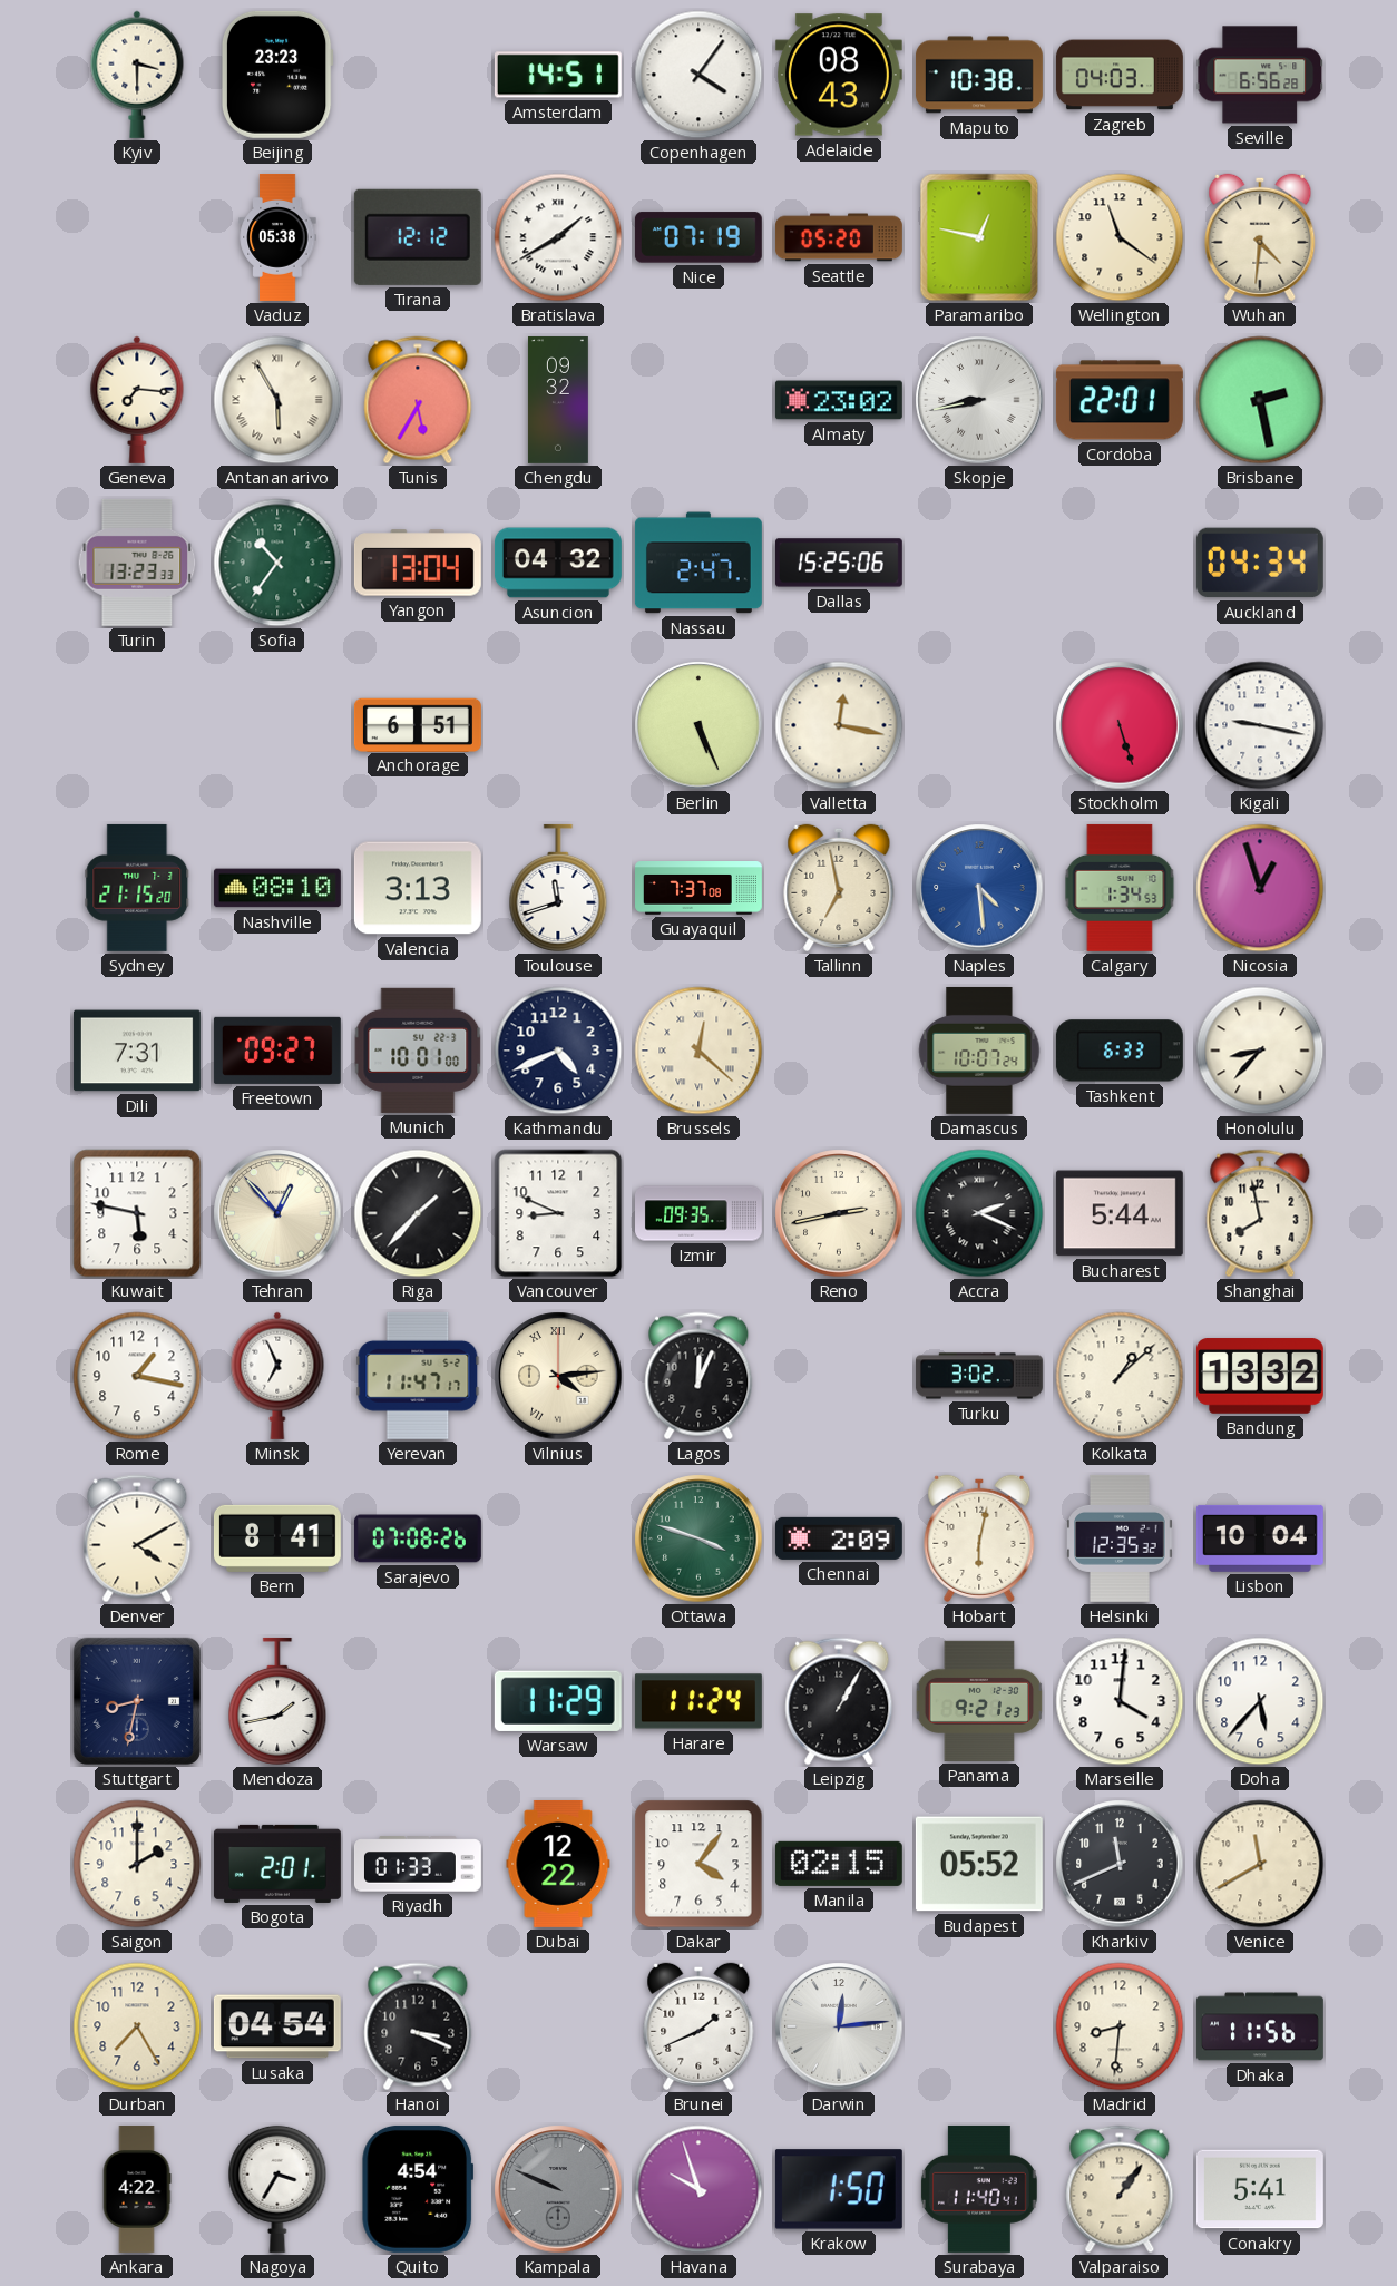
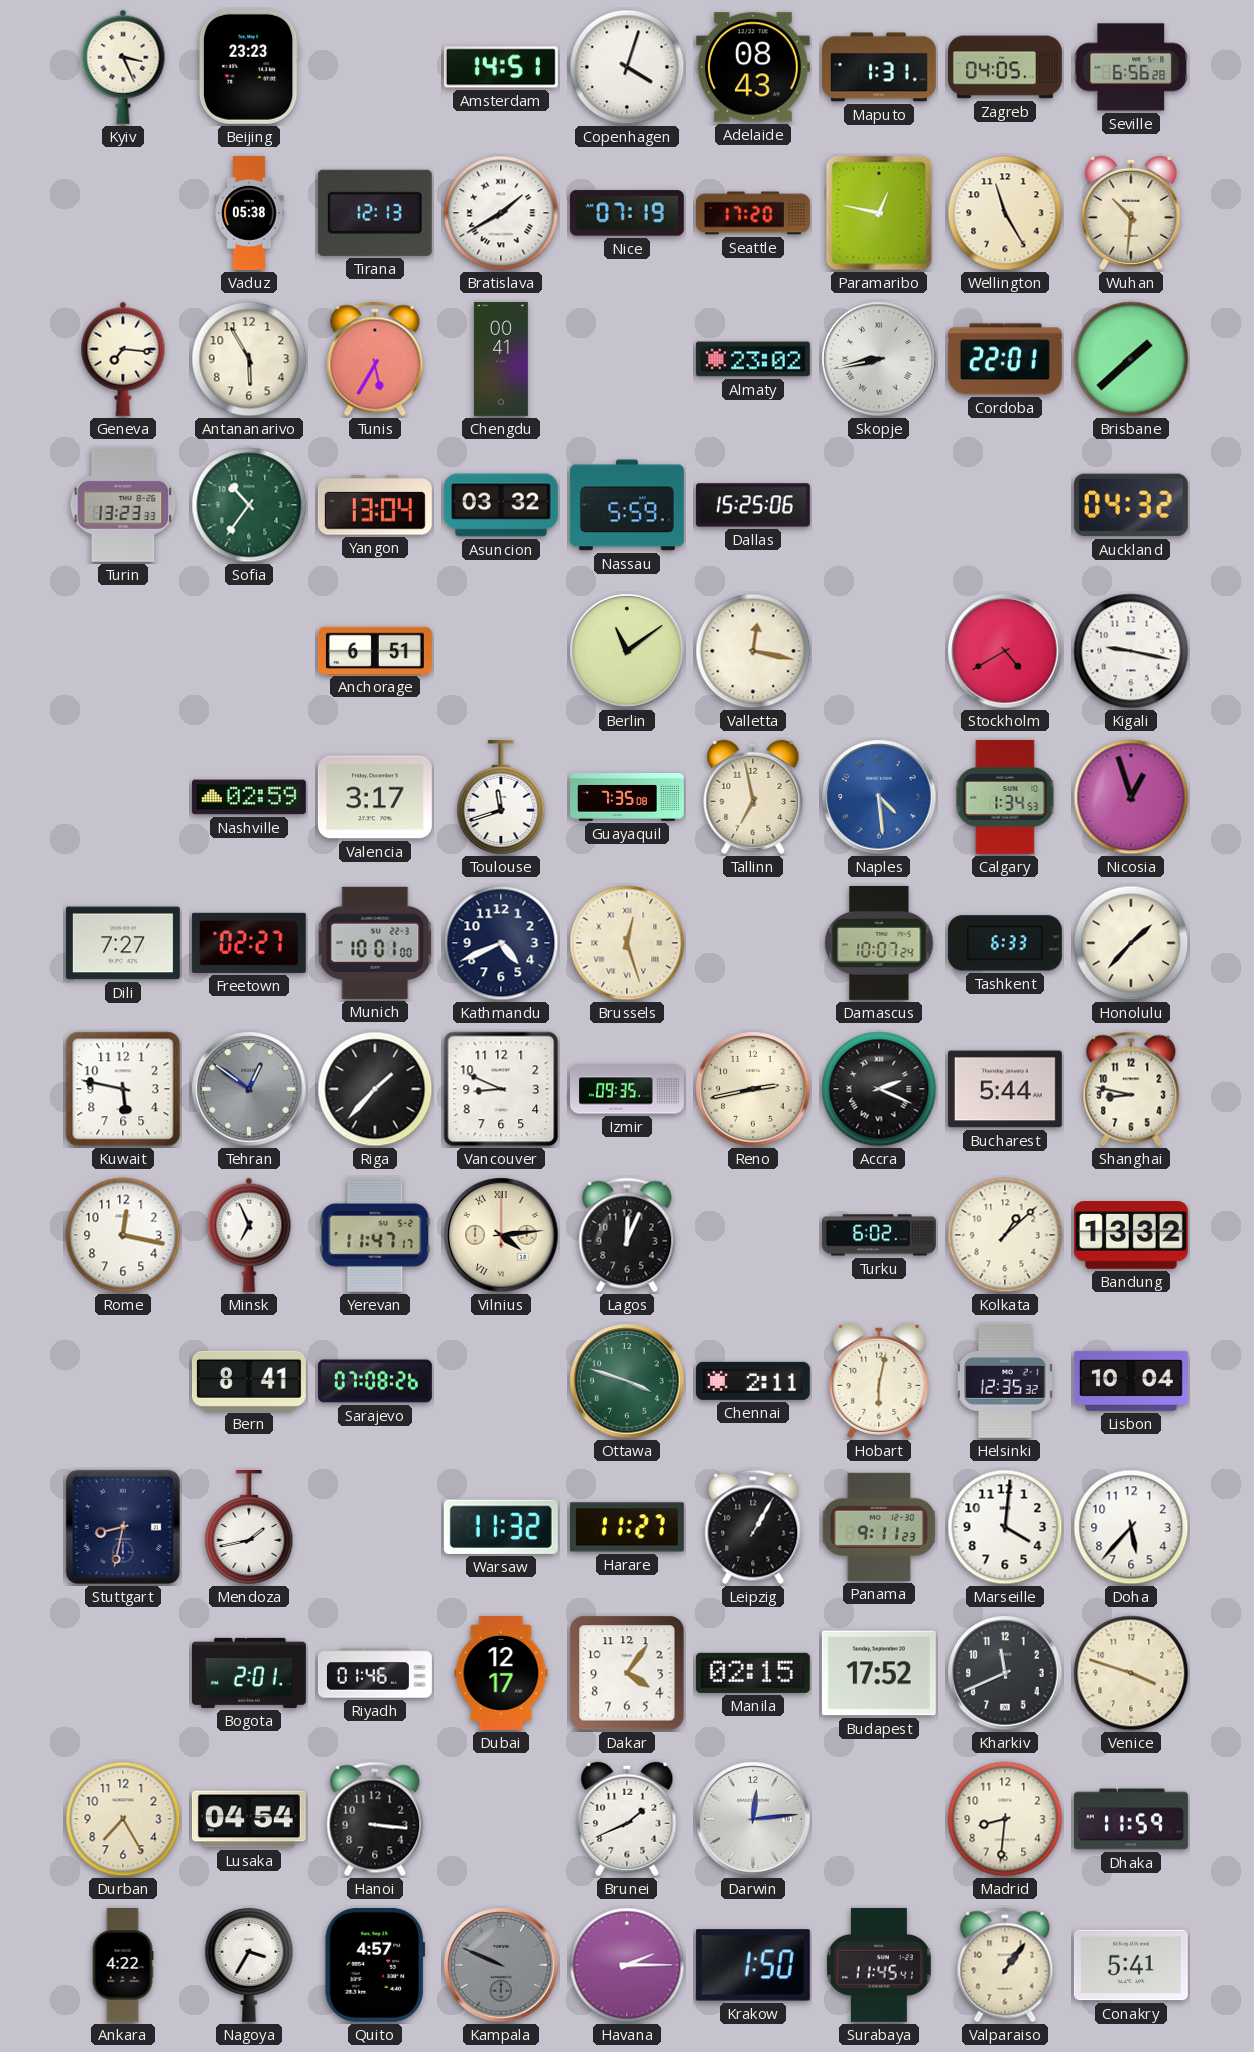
Kyiv: 3:30 -> 3:26
Copenhagen: 4:06 -> 4:03
Maputo: 10:38 -> 1:31
Zagreb: 04:03 -> 04:05
Tirana: 12:12 -> 12:13
Seattle: 05:20 -> 17:20
Wellington: 11:21 -> 11:25
Wuhan: 4:31 -> 10:31
Antananarivo numerals: Roman -> Arabic
Chengdu: 09:32 -> 00:41
Brisbane: 2:28 -> 1:38
Asuncion: 04:32 -> 03:32
Nassau: 2:47 -> 5:59
Auckland: 04:34 -> 04:32
Berlin: 5:26 -> 11:09
Stockholm: 5:27 -> 4:40
Sydney: 21:15 -> none
Nashville: 08:10 -> 02:59
Valencia: 3:13 -> 3:17
Guayaquil: 7:37 -> 7:35
Dili: 7:31 -> 7:27
Freetown: 09:27 -> 02:27
Brussels: 12:22 -> 12:27
Honolulu: 8:37 -> 1:37
Tehran: 12:53 -> 12:51
Tehran dial: cream -> grey
Shanghai: 7:58 -> 8:47
Rome: 1:17 -> 12:17
Turku: 3:02 -> 6:02
Denver: 4:10 -> none
Chennai: 2:09 -> 2:11
Warsaw: 11:29 -> 11:32
Harare: 11:24 -> 11:27
Panama: 9:21 -> 9:11
Saigon: 2:00 -> none
Riyadh: 01:33 -> 01:46
Dubai: 12:22 -> 12:17
Budapest: 05:52 -> 17:52
Venice: 11:40 -> 3:48
Hanoi: 3:19 -> 3:16
Dhaka: 11:56 -> 11:59
Quito: 4:54 -> 4:57
Havana: 9:57 -> 2:15
Surabaya: 11:40 -> 11:45
